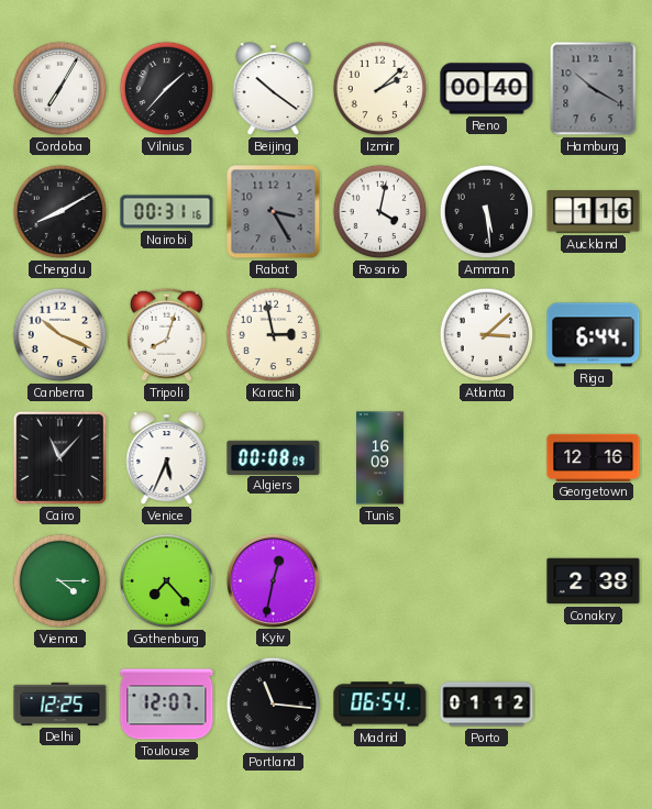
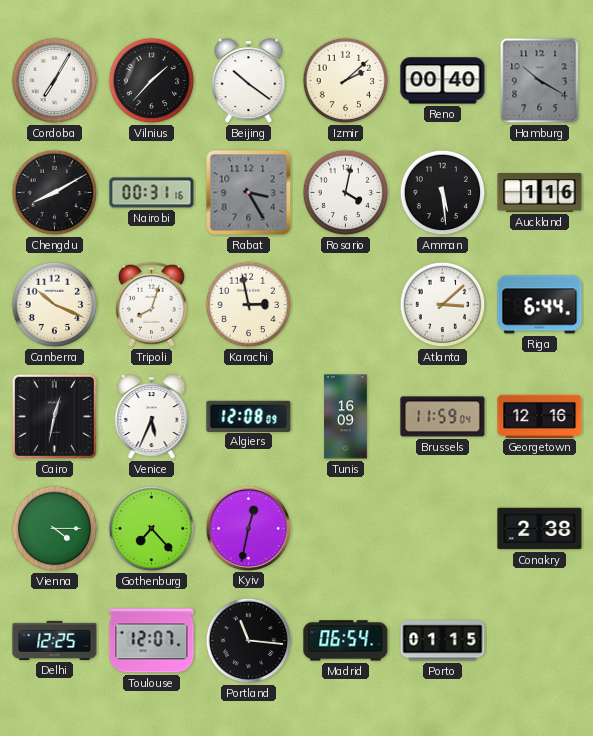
Cairo: 11:07 -> 12:32
Algiers: 00:08 -> 12:08
Brussels: none -> 11:59
Porto: 01:12 -> 01:15
